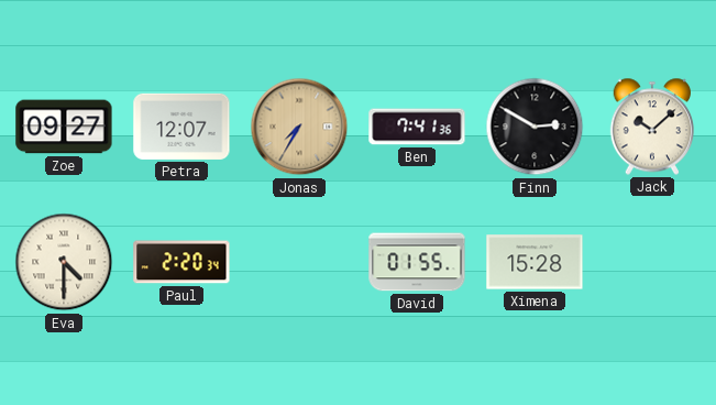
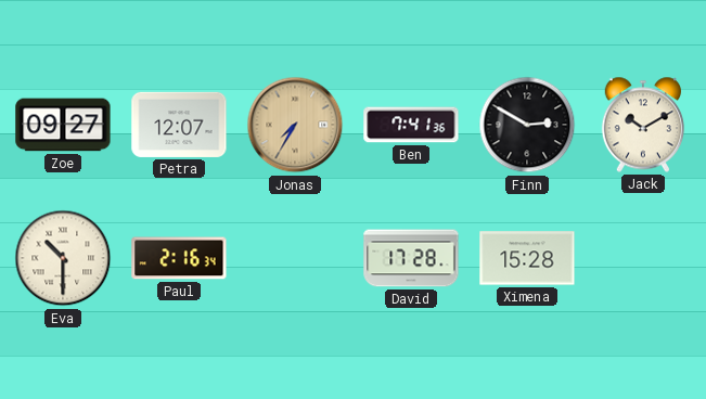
Jack: 10:08 -> 10:10
Eva: 4:30 -> 10:30
Paul: 2:20 -> 2:16
David: 01:55 -> 17:28
